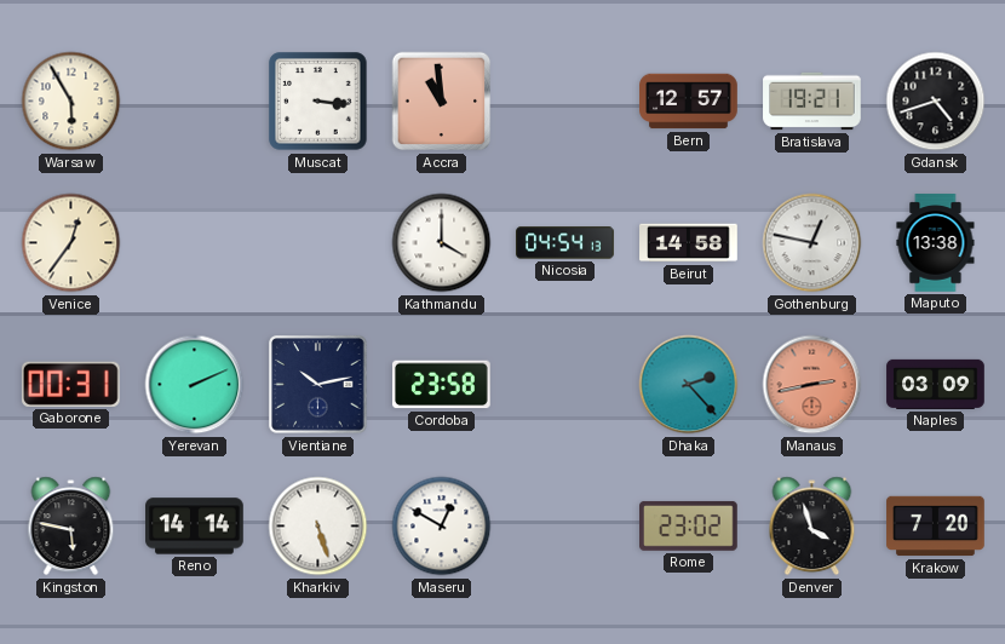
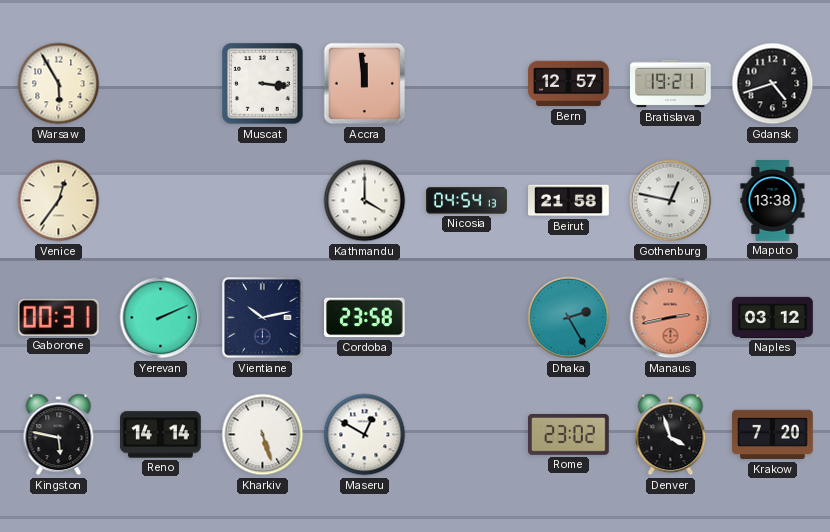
Accra: 10:59 -> 11:59
Beirut: 14:58 -> 21:58
Dhaka: 2:23 -> 2:25
Naples: 03:09 -> 03:12
